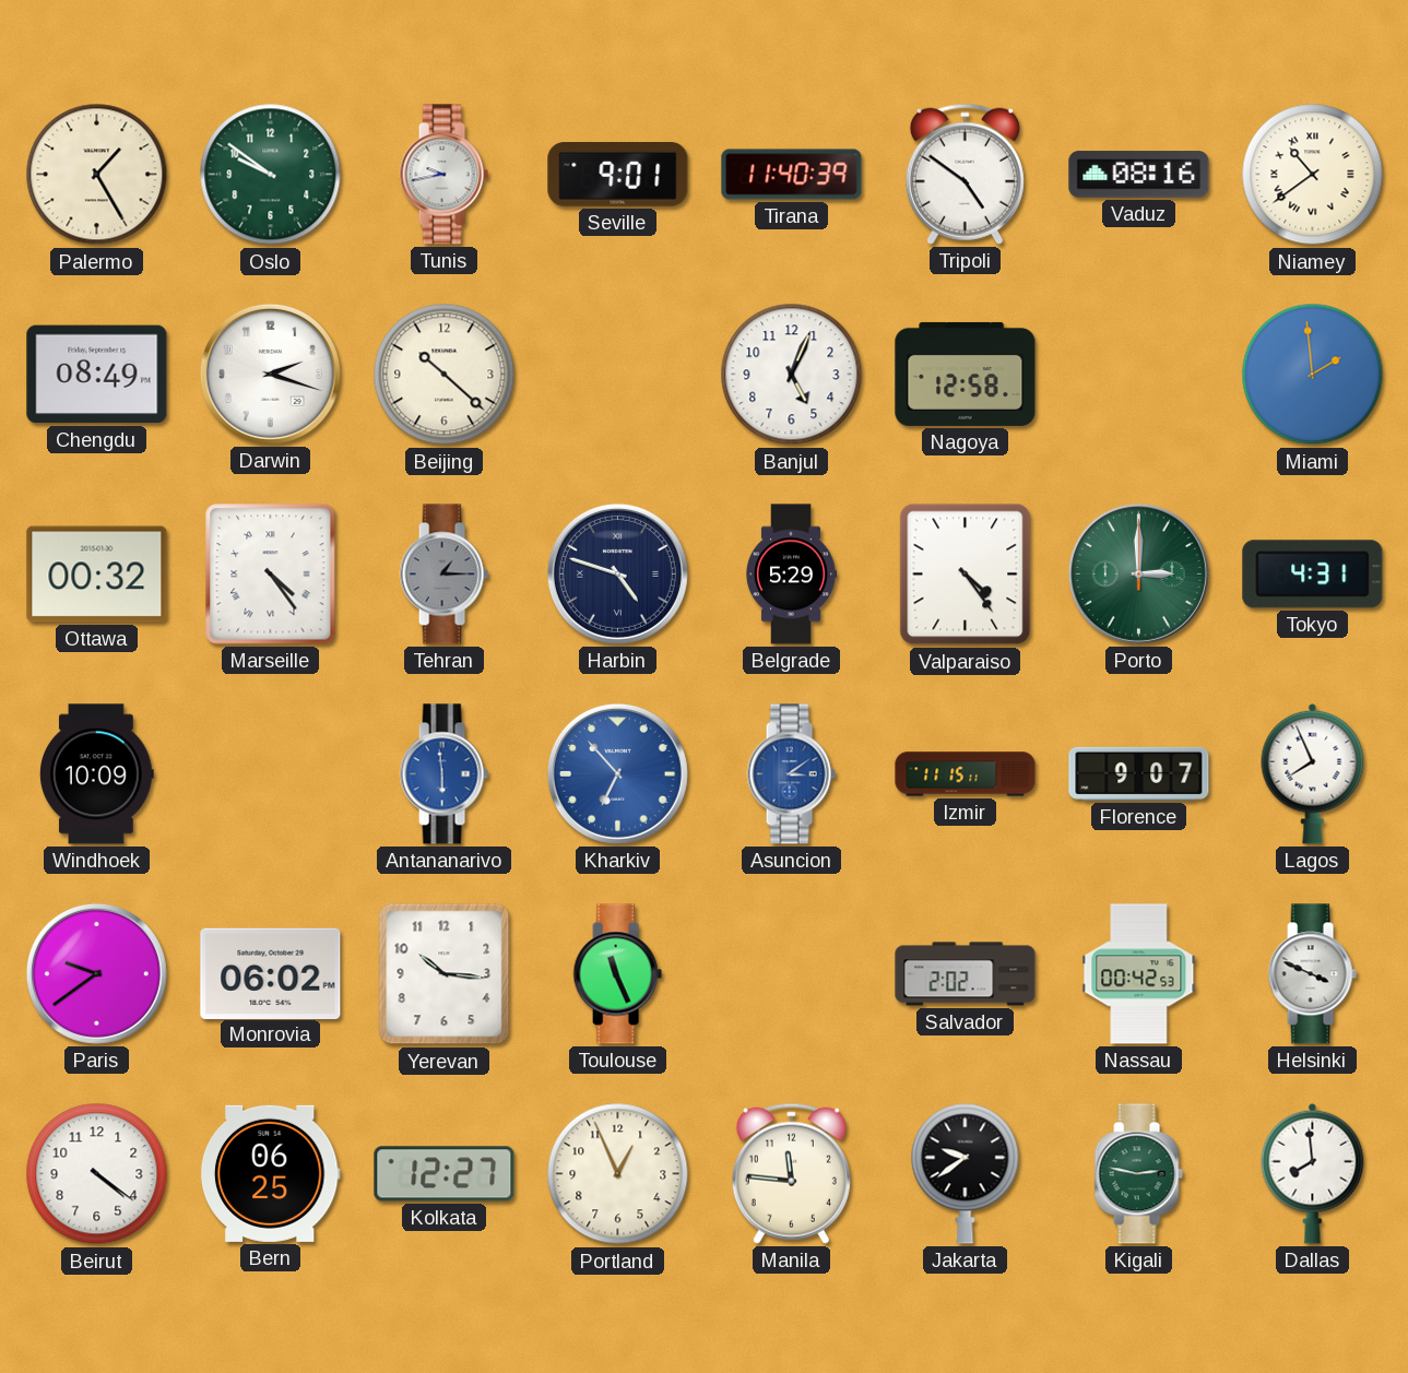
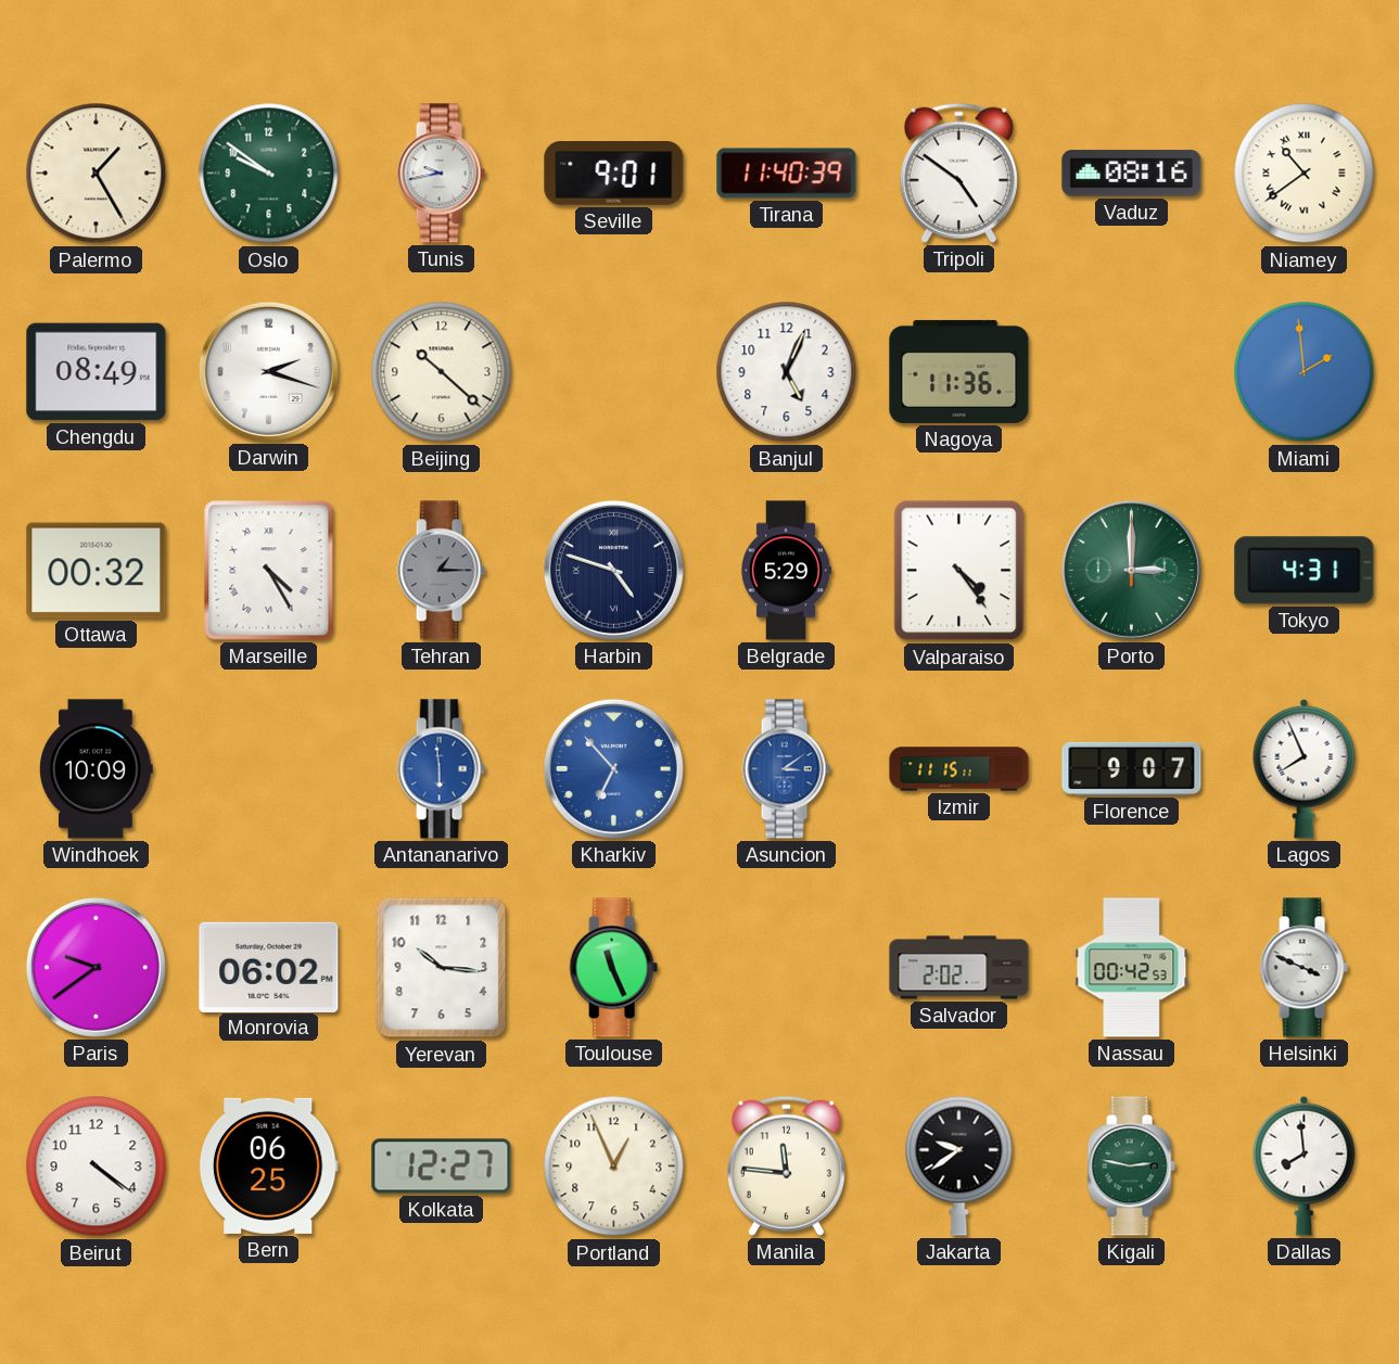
Nagoya: 12:58 -> 11:36
Marseille: 4:24 -> 4:25
